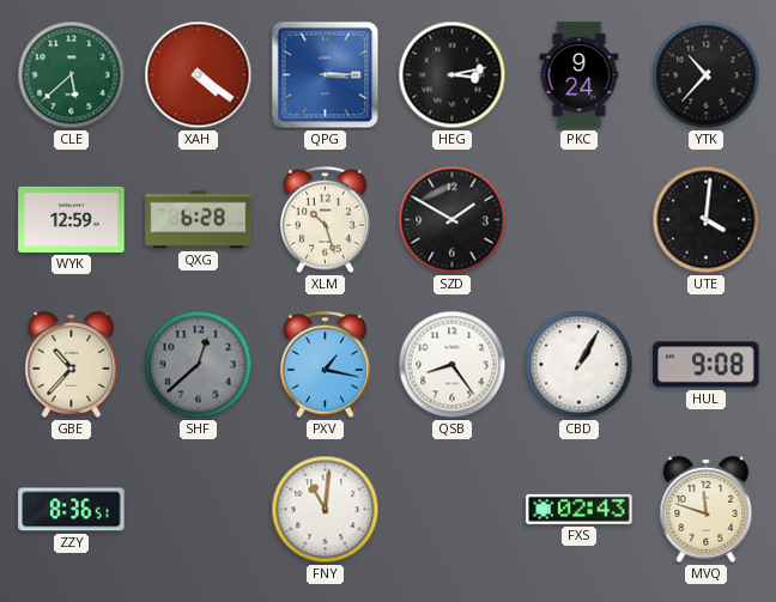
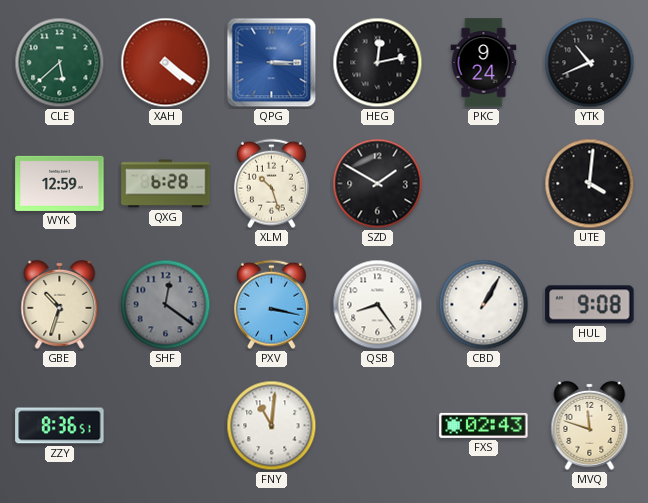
HEG: 3:13 -> 12:13
YTK: 10:37 -> 10:41
GBE: 10:37 -> 10:33
SHF: 12:38 -> 12:21
PXV: 1:17 -> 3:17
